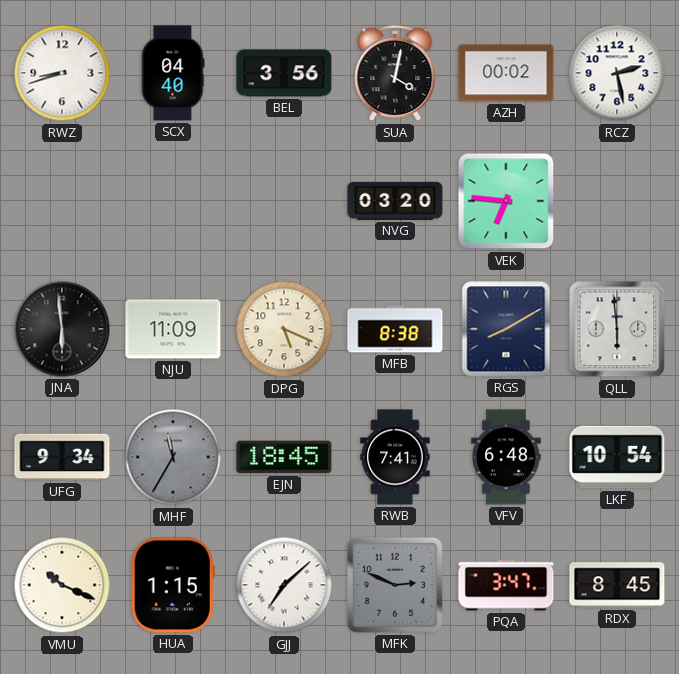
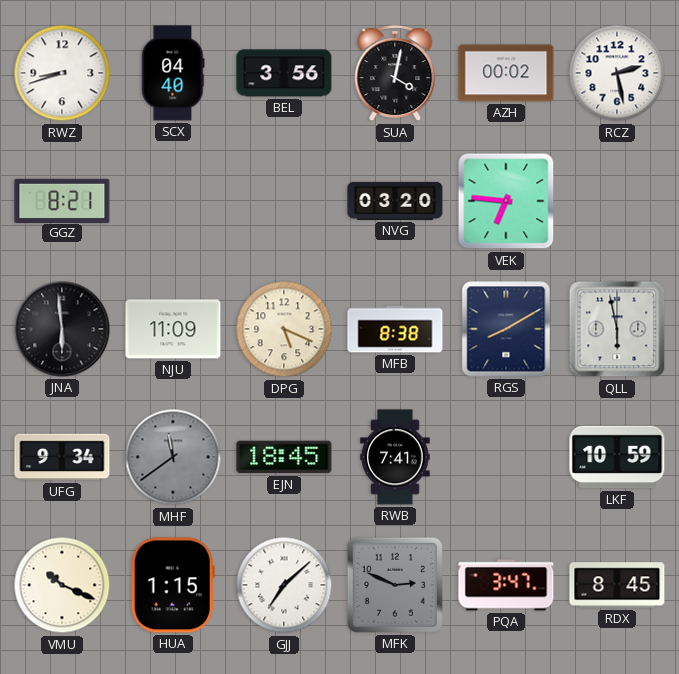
GGZ: none -> 8:21
QLL: 5:59 -> 5:58
MHF: 11:35 -> 11:39
VFV: 6:48 -> none
LKF: 10:54 -> 10:59
